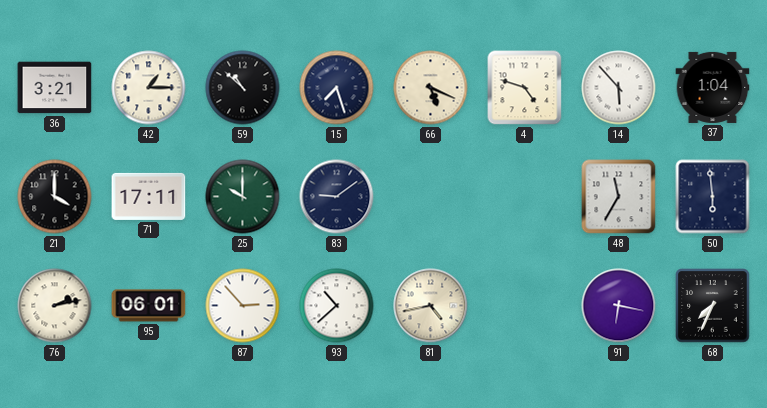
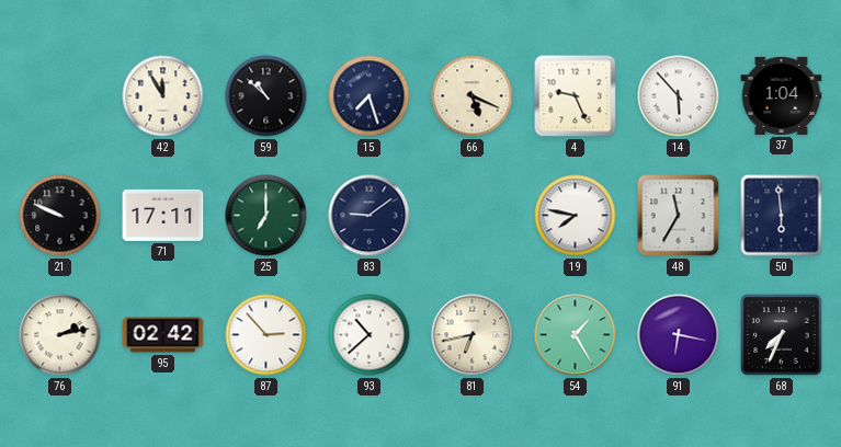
36: 3:21 -> none
42: 1:15 -> 11:55
4: 4:48 -> 9:26
21: 4:00 -> 9:49
25: 10:00 -> 7:00
19: none -> 7:47
95: 06:01 -> 02:42
81: 4:43 -> 6:43
54: none -> 1:25
